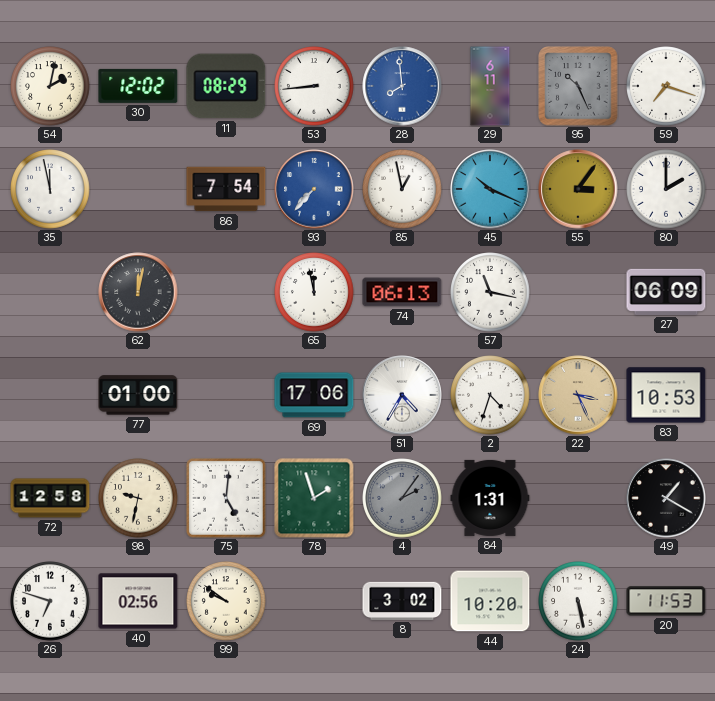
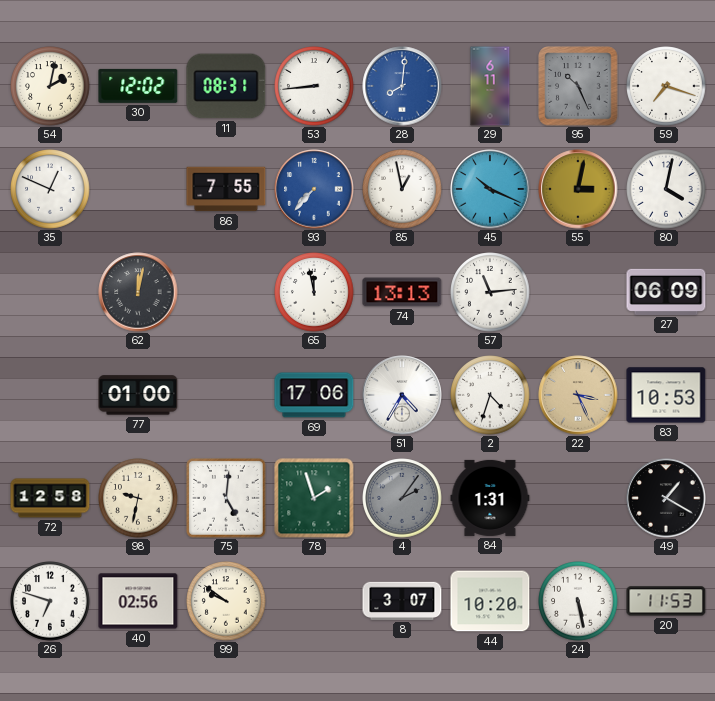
11: 08:29 -> 08:31
28: 7:59 -> 8:01
35: 11:58 -> 12:49
86: 7:54 -> 7:55
55: 3:06 -> 3:02
80: 2:00 -> 4:02
74: 06:13 -> 13:13
57: 11:17 -> 11:14
8: 3:02 -> 3:07
